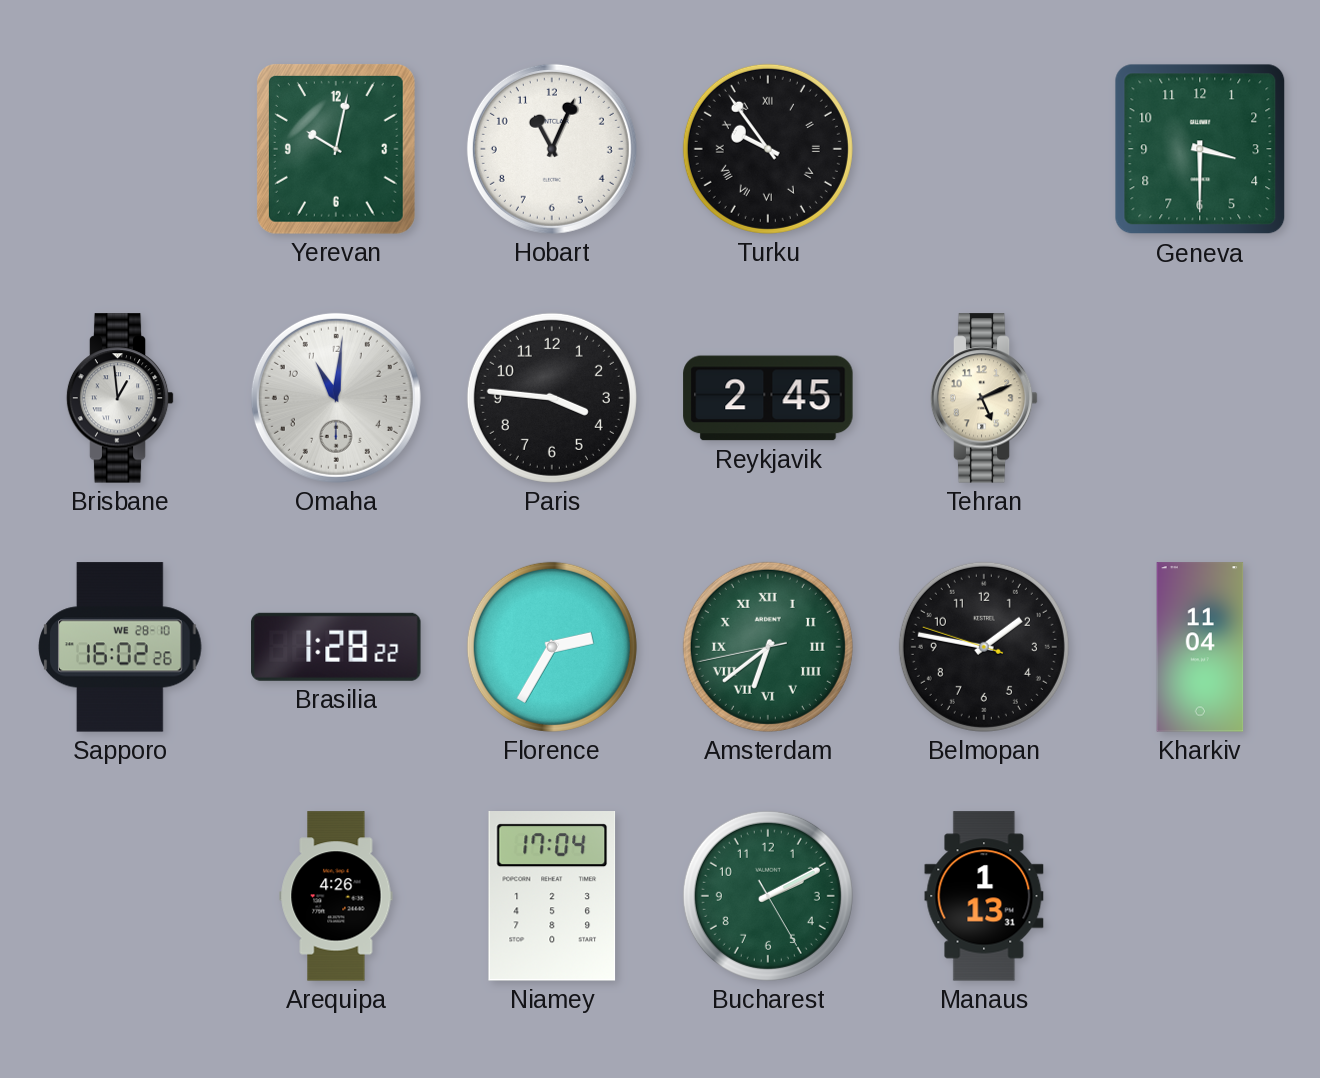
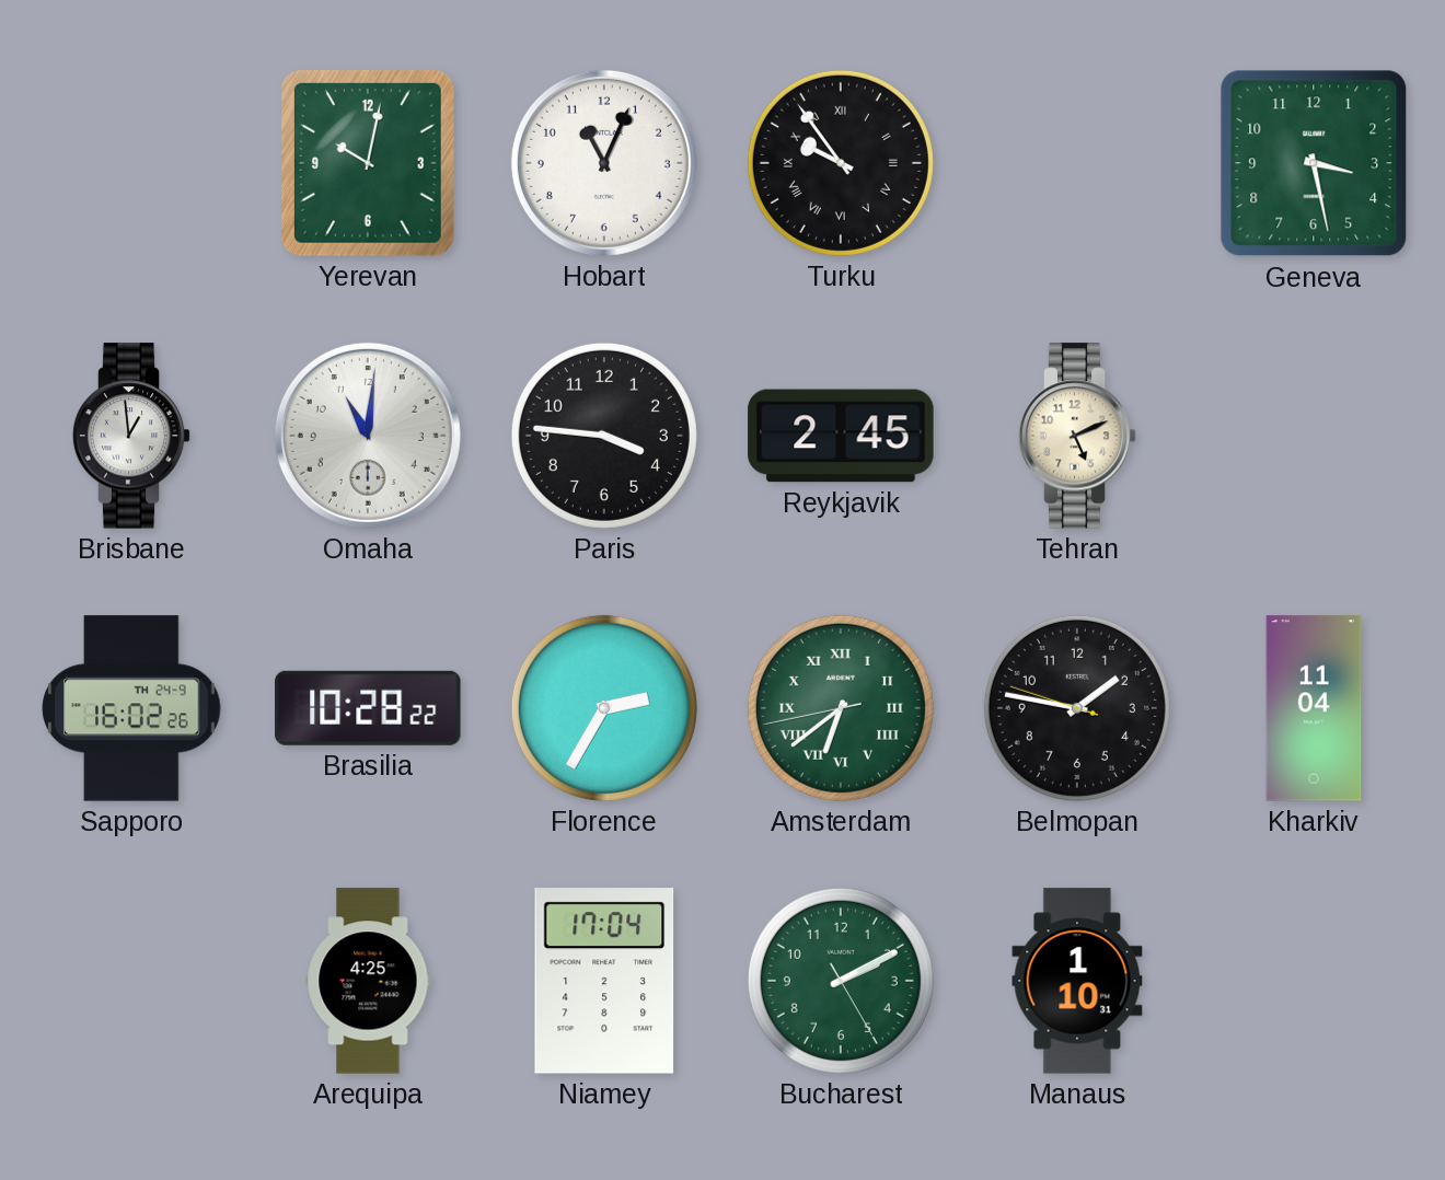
Geneva: 3:30 -> 3:28
Sapporo date: WE 28-10 -> TH 24-9
Brasilia: 1:28 -> 10:28
Arequipa: 4:26 -> 4:25
Manaus: 1:13 -> 1:10
